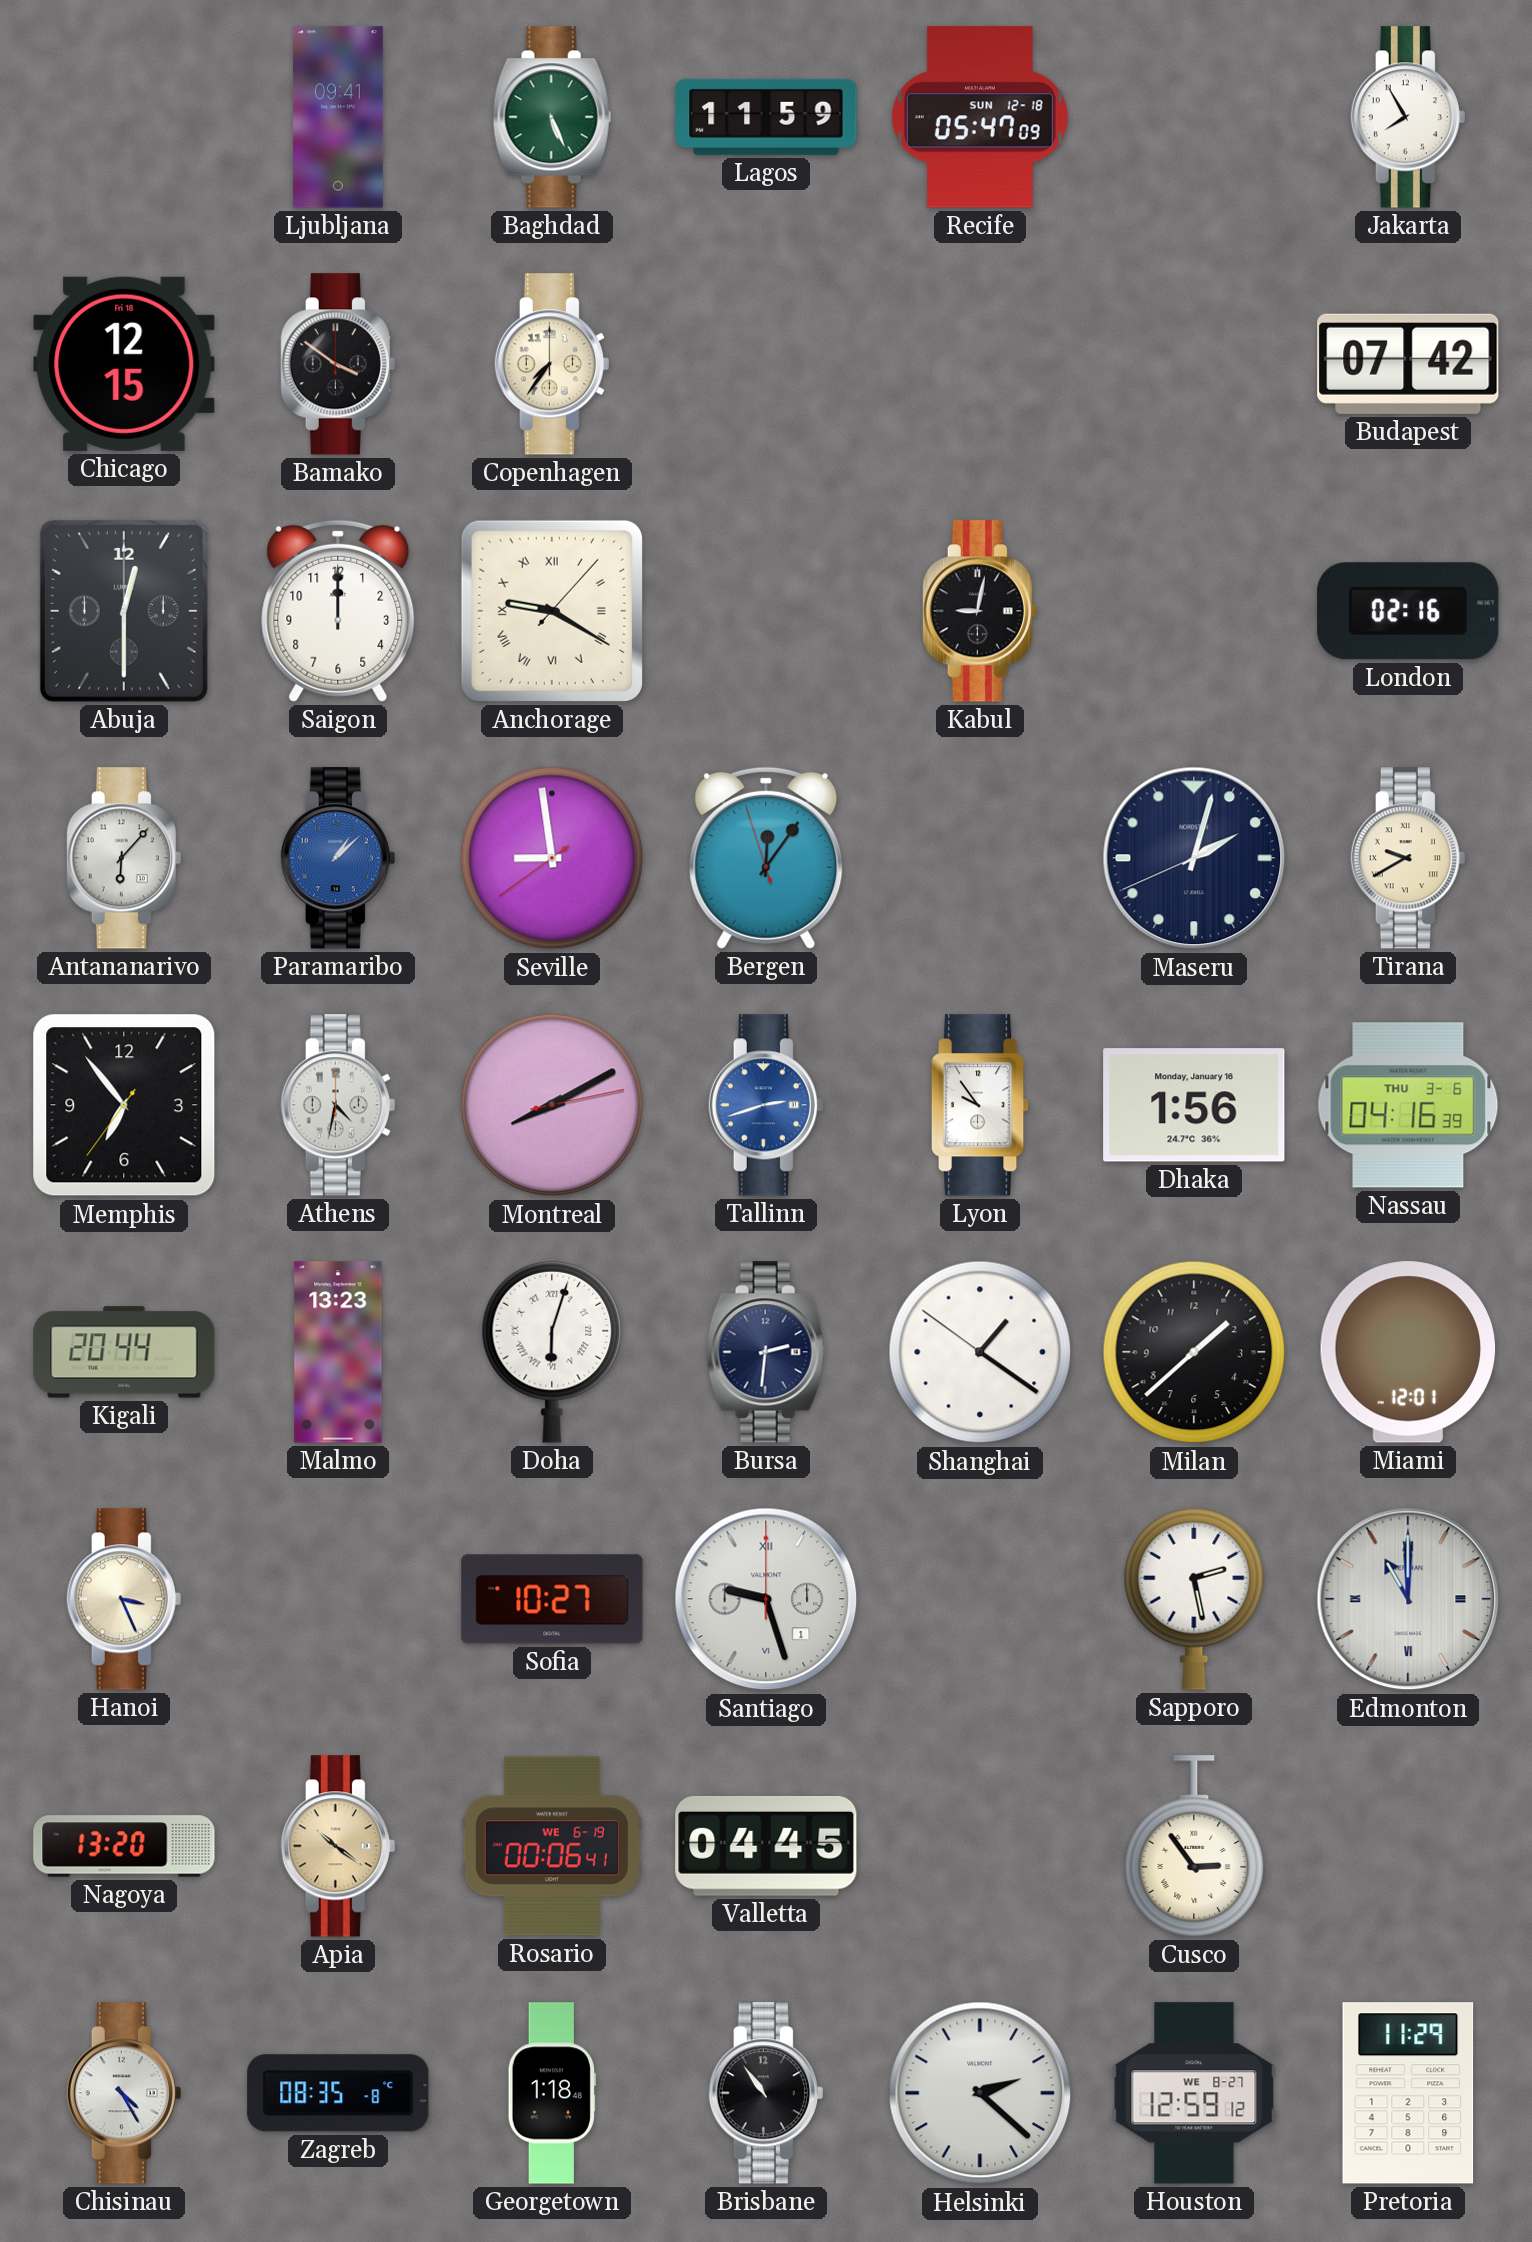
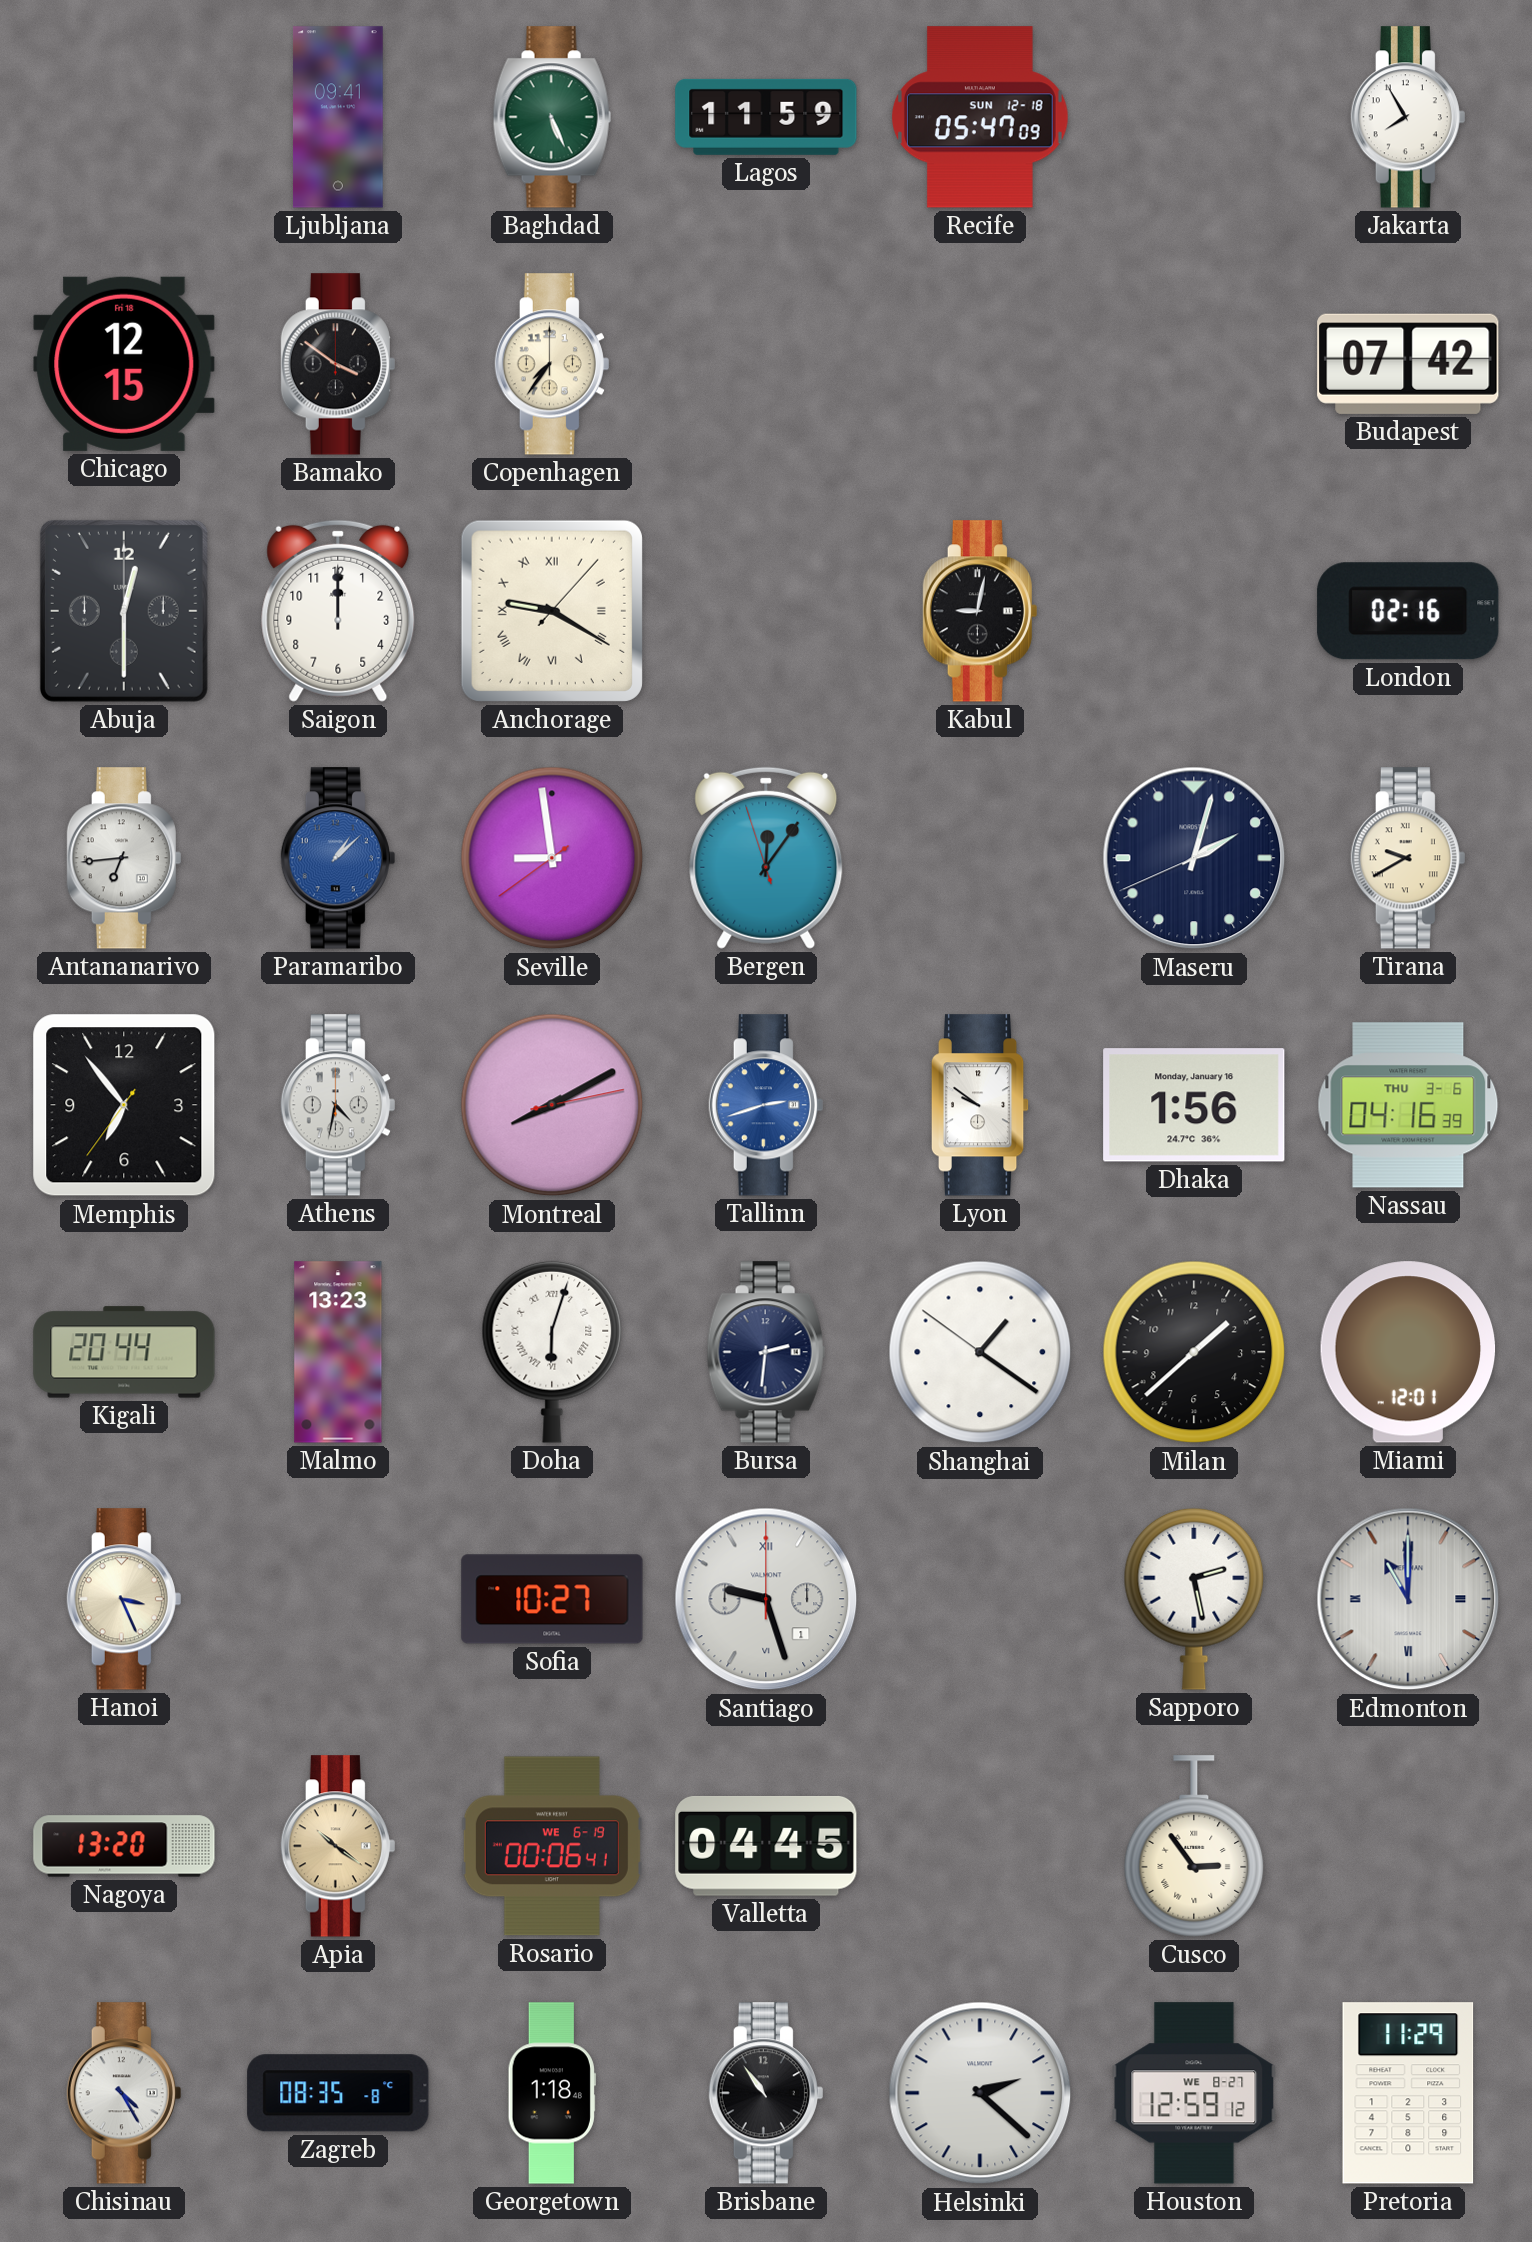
Antananarivo: 6:07 -> 6:44
Lyon: 9:54 -> 9:51
